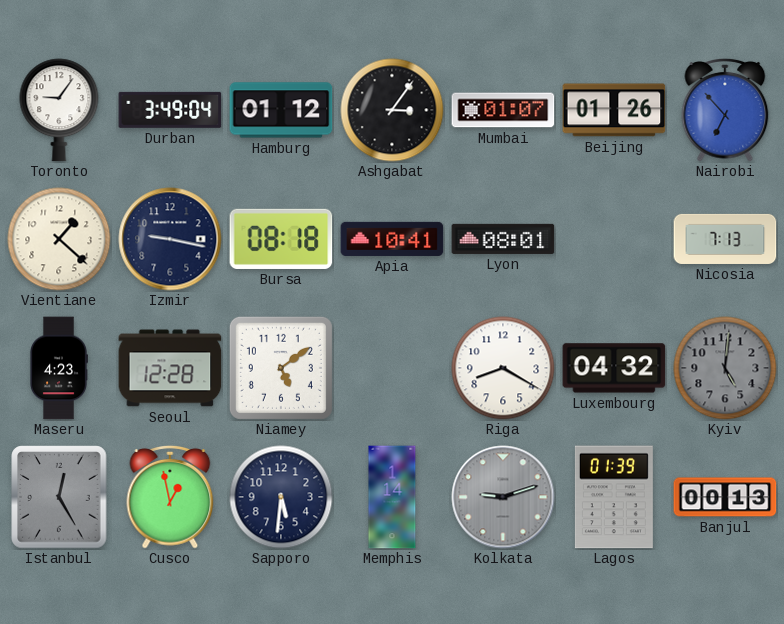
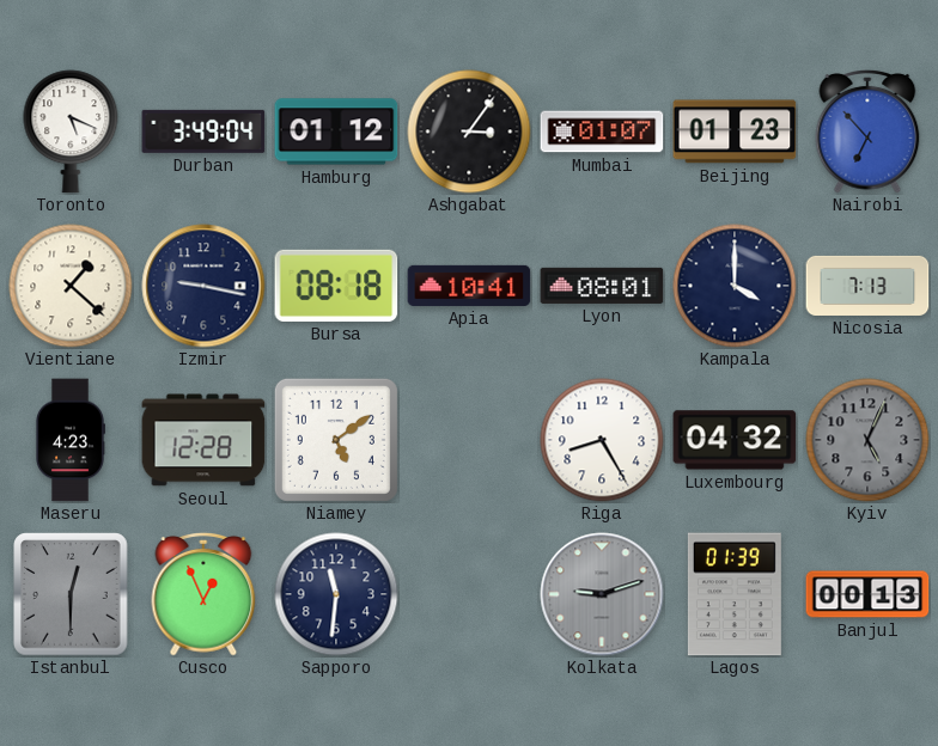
Toronto: 9:06 -> 5:19
Beijing: 01:26 -> 01:23
Kampala: none -> 4:00
Riga: 8:20 -> 8:25
Kyiv: 5:01 -> 5:04
Istanbul: 12:25 -> 12:30
Cusco: 12:58 -> 12:56
Sapporo: 5:31 -> 11:31
Memphis: 1:14 -> none
